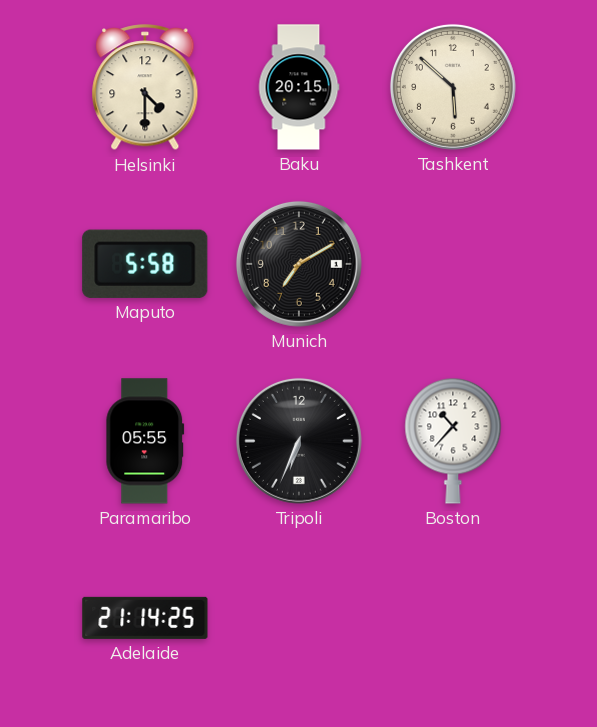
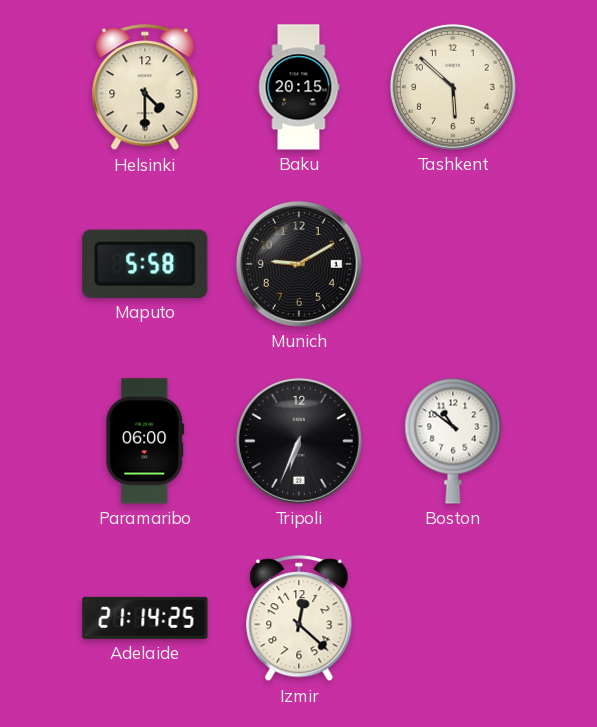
Munich: 7:10 -> 9:10
Paramaribo: 05:55 -> 06:00
Boston: 10:37 -> 10:51
Izmir: none -> 12:22
